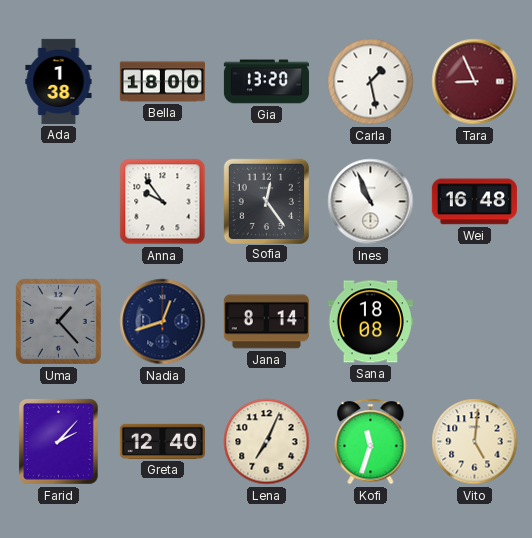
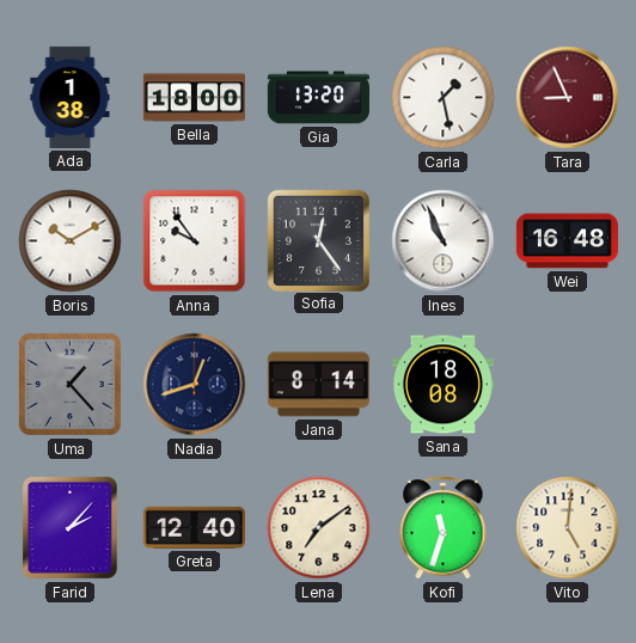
Boris: none -> 10:10
Lena: 7:04 -> 7:09
